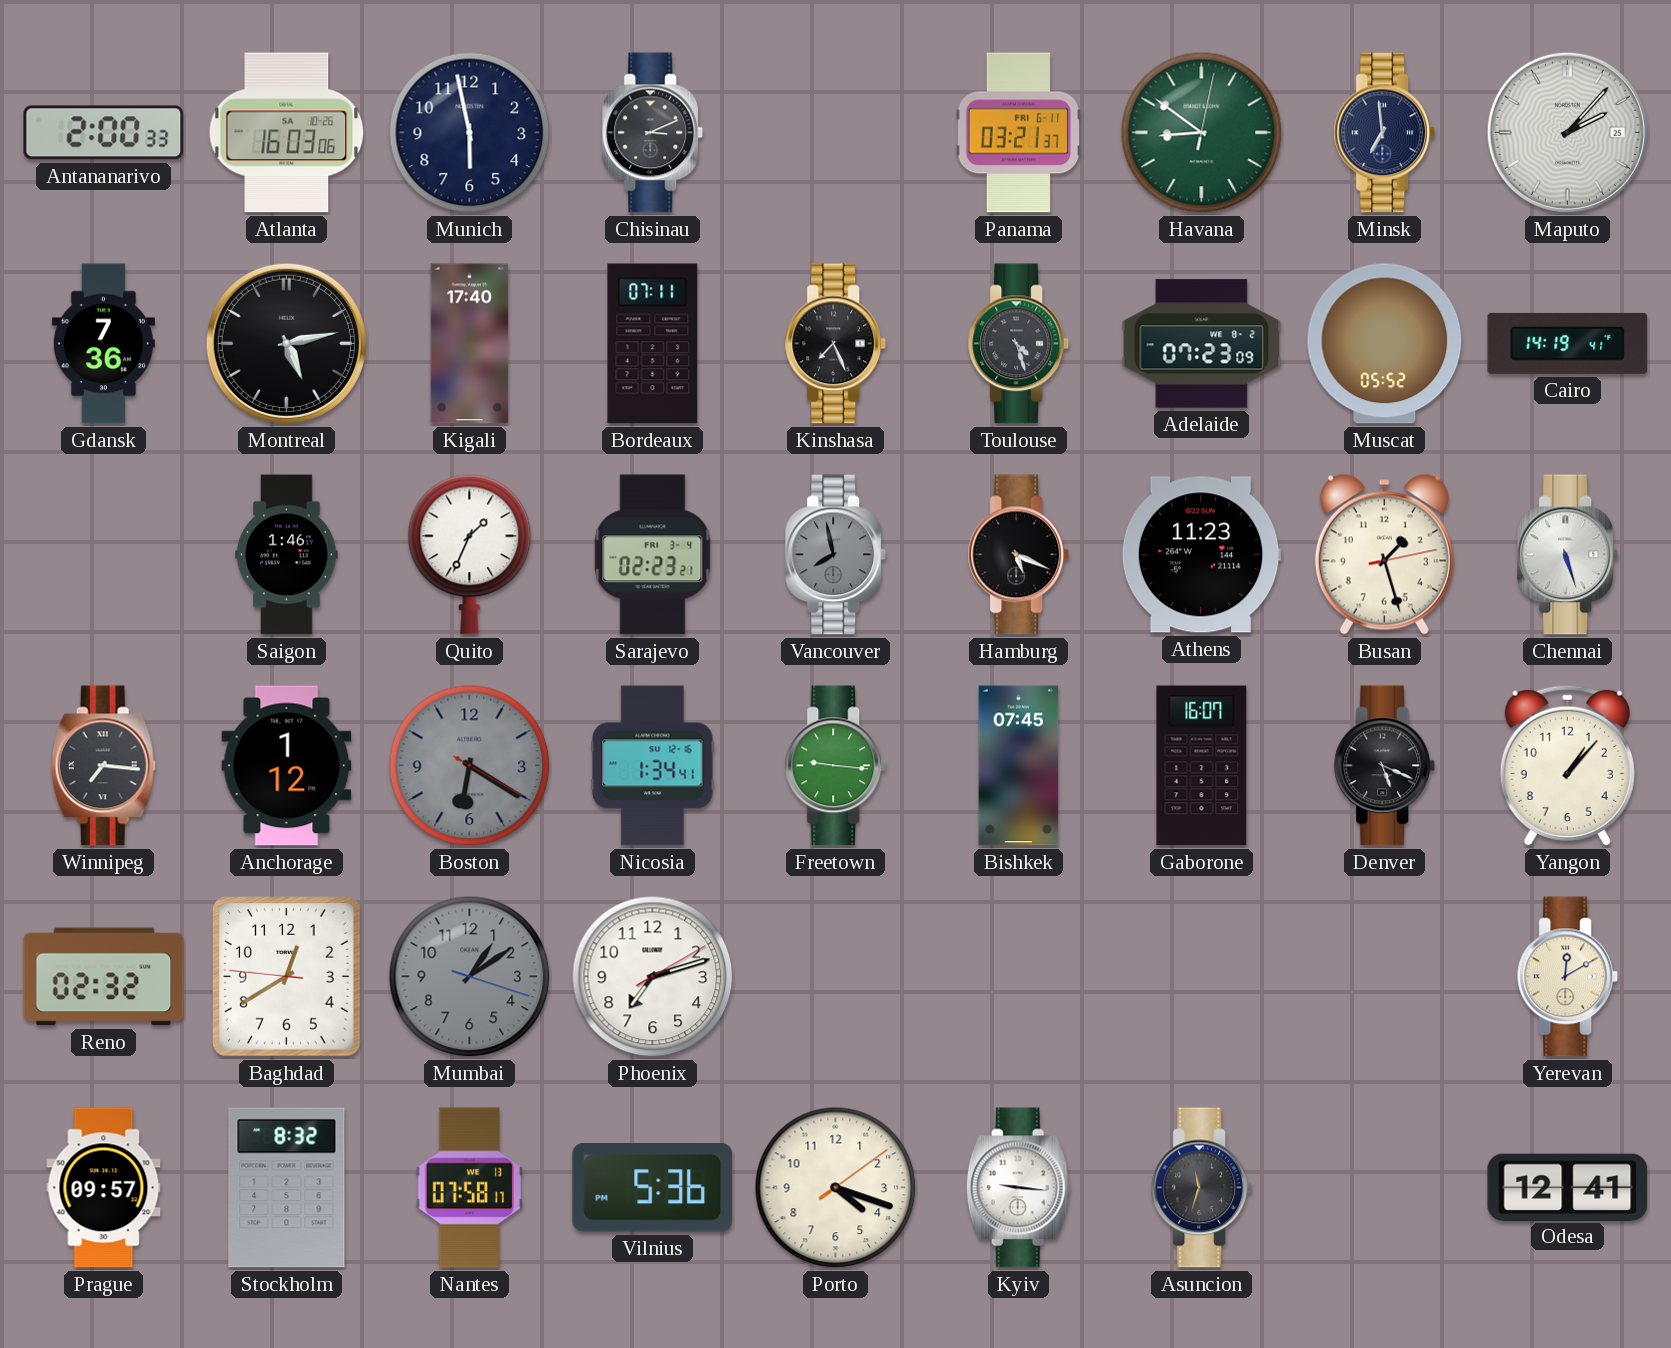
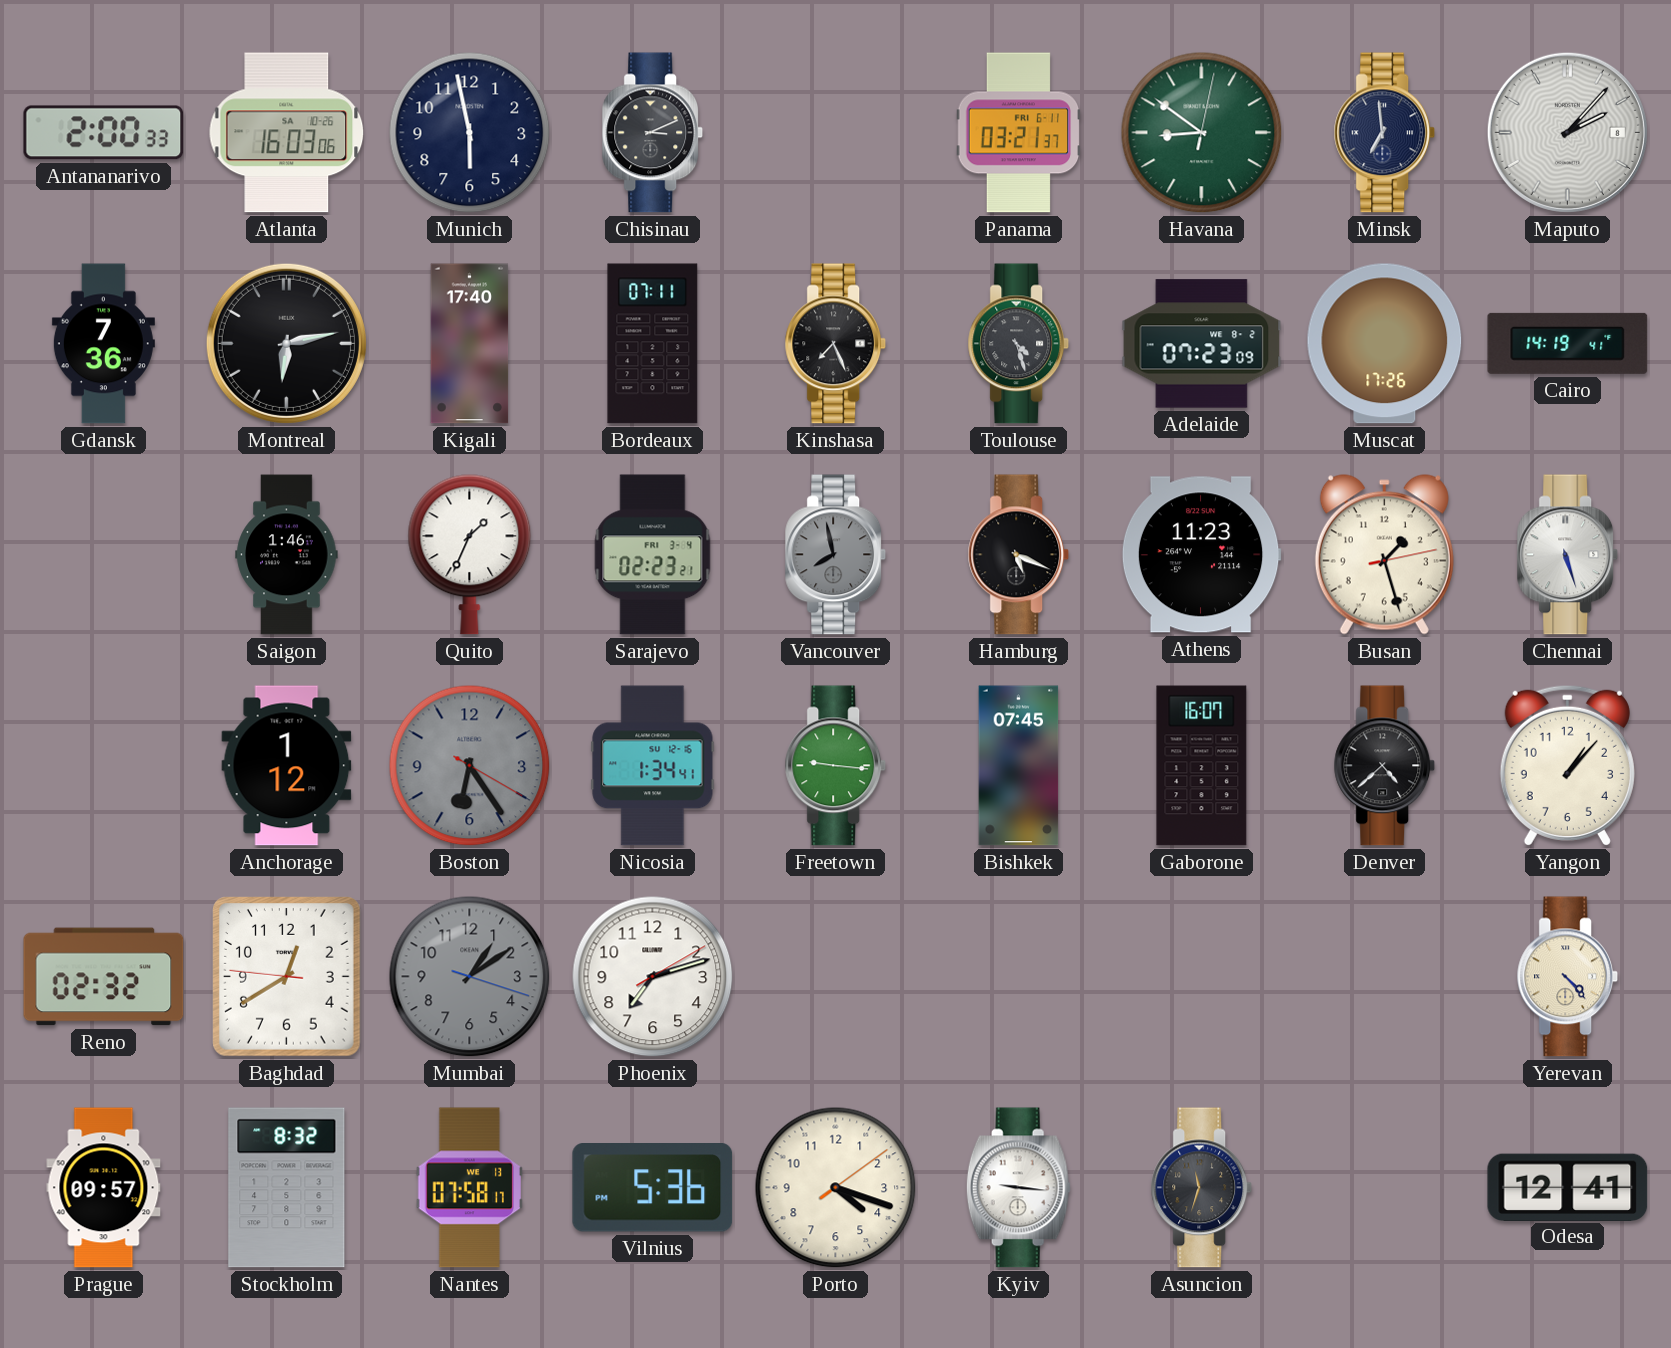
Maputo date: 25 -> 8
Montreal: 5:13 -> 6:13
Muscat: 05:52 -> 17:26
Winnipeg: 7:16 -> none
Boston: 6:20 -> 6:24
Denver: 5:19 -> 4:38
Yerevan: 12:10 -> 4:23
